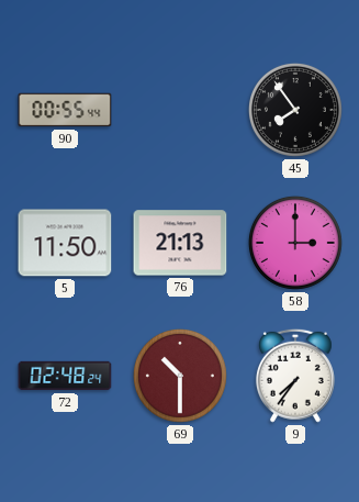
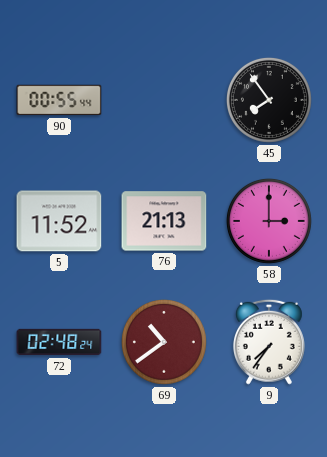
5: 11:50 -> 11:52
69: 10:30 -> 10:39
